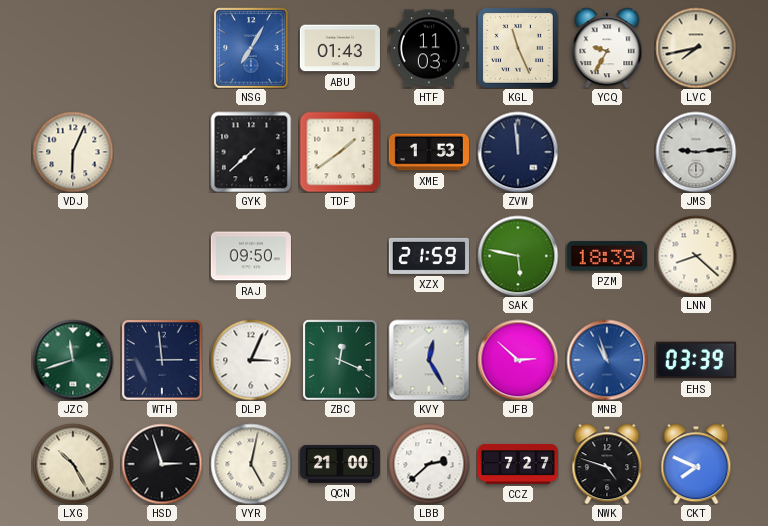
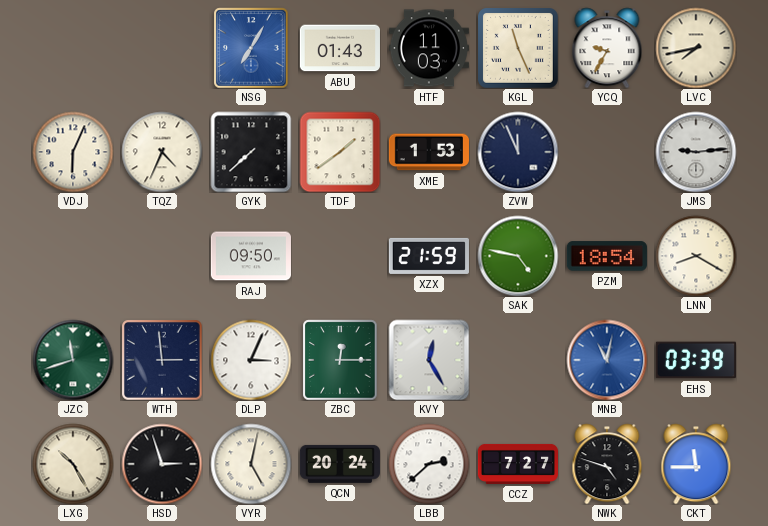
TQZ: none -> 4:34
ZVW: 11:59 -> 11:56
SAK: 5:47 -> 4:47
PZM: 18:39 -> 18:54
LNN: 8:22 -> 8:20
ZBC: 12:19 -> 12:15
JFB: 2:52 -> none
MNB: 10:57 -> 11:02
QCN: 21:00 -> 20:24
CKT: 7:49 -> 11:45
